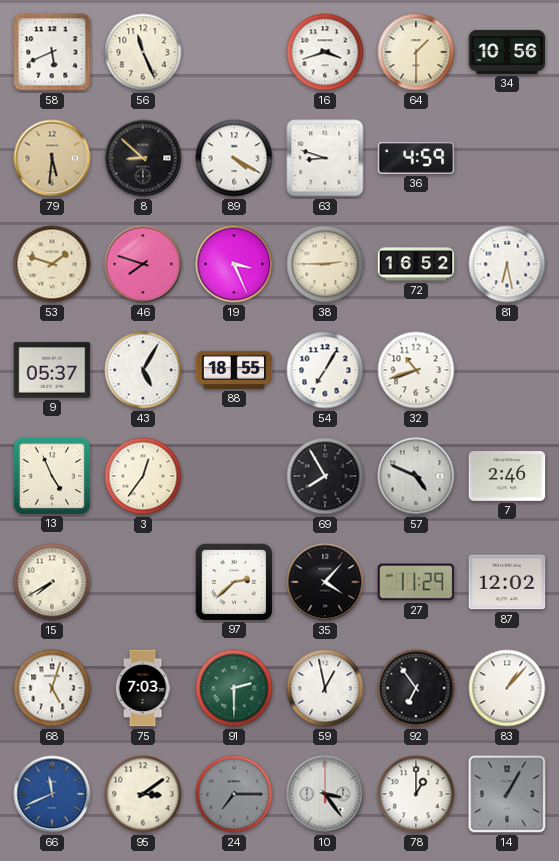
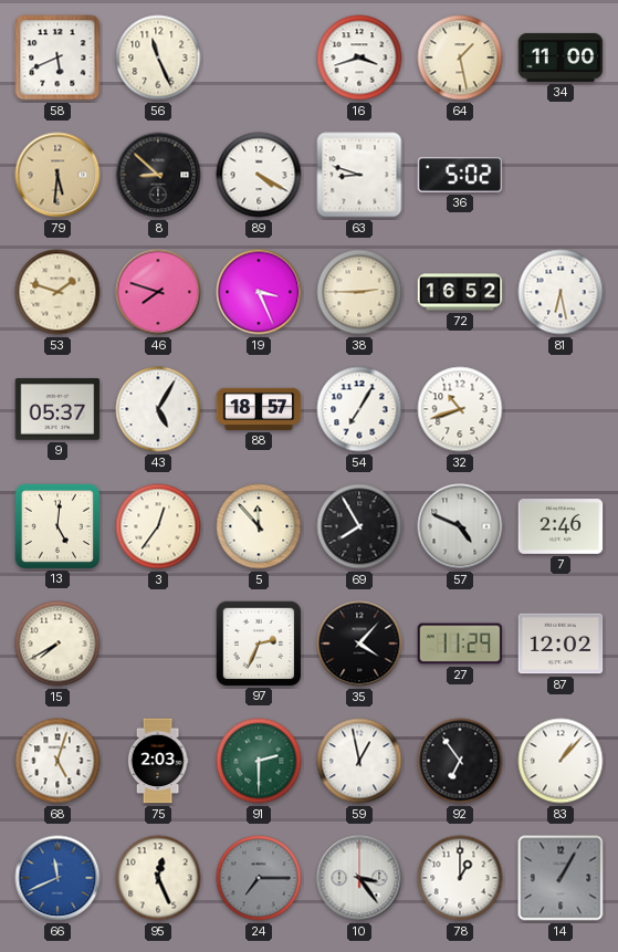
64: 1:30 -> 1:28
34: 10:56 -> 11:00
36: 4:59 -> 5:02
88: 18:55 -> 18:57
13: 4:56 -> 5:01
5: none -> 11:53
97: 2:38 -> 2:34
75: 7:03 -> 2:03
95: 3:09 -> 12:26
